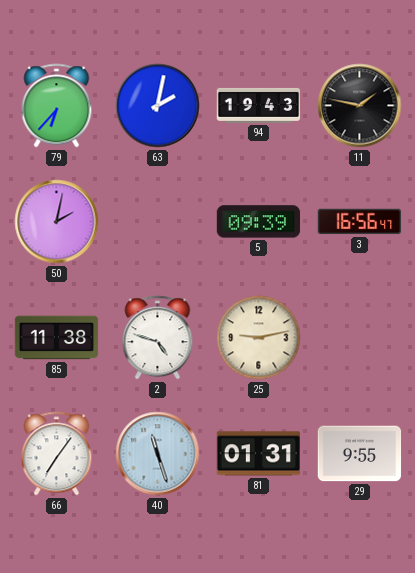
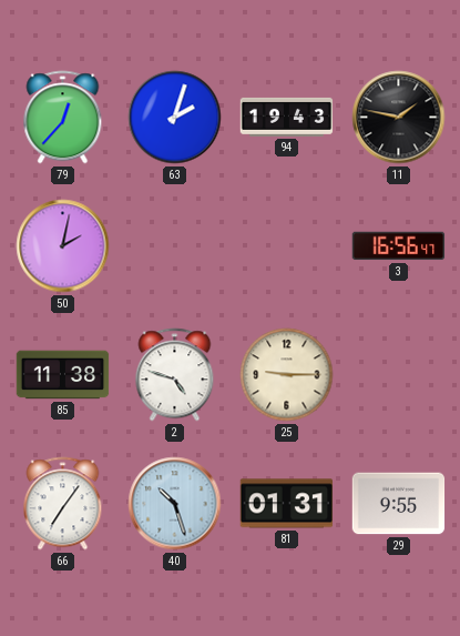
79: 6:37 -> 12:37
63: 2:02 -> 2:03
5: 09:39 -> none
25: 9:13 -> 9:15
40: 11:27 -> 10:27
